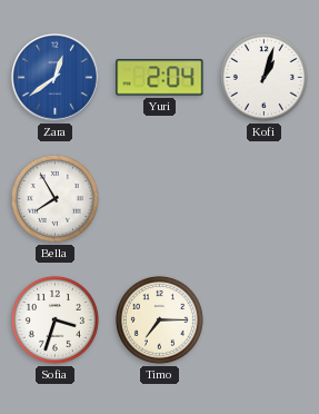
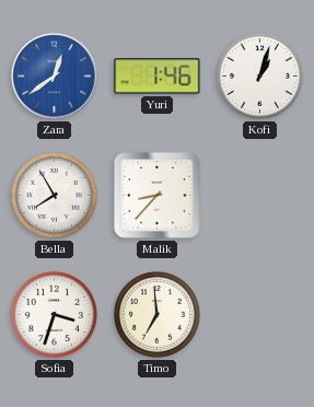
Yuri: 2:04 -> 1:46
Malik: none -> 8:37
Timo: 7:15 -> 6:59
